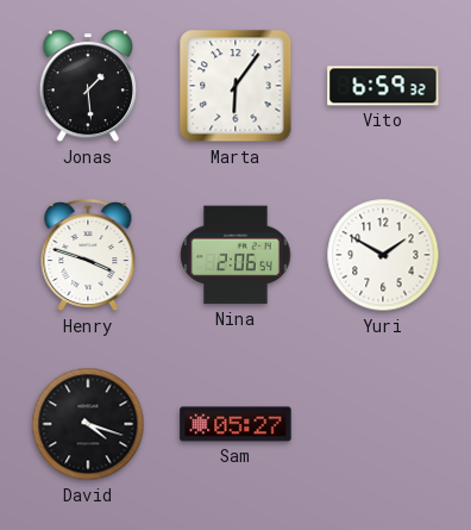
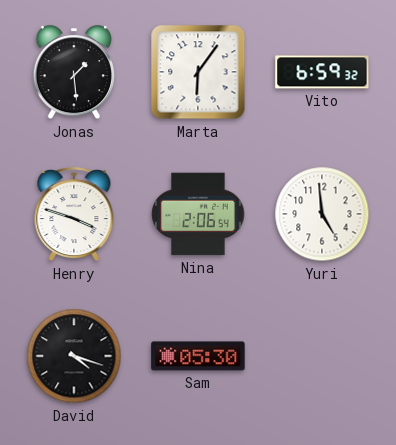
Yuri: 1:50 -> 4:59
Sam: 05:27 -> 05:30
